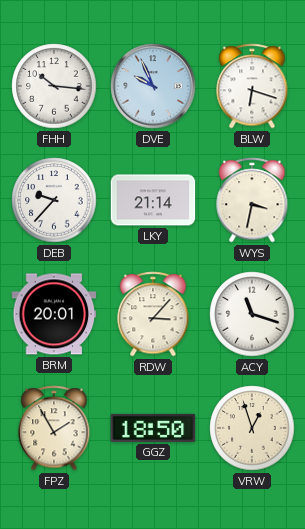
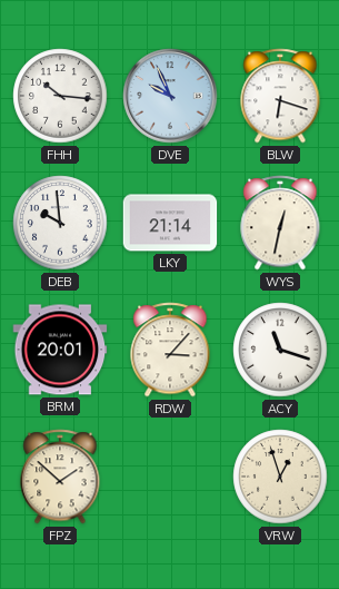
DEB: 9:37 -> 9:59
WYS: 3:32 -> 12:32
FPZ: 1:55 -> 1:52
GGZ: 18:50 -> none
